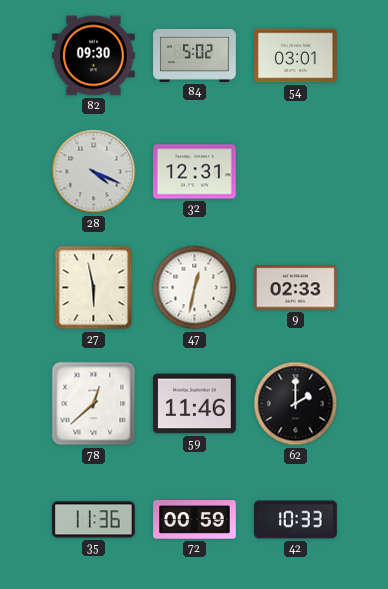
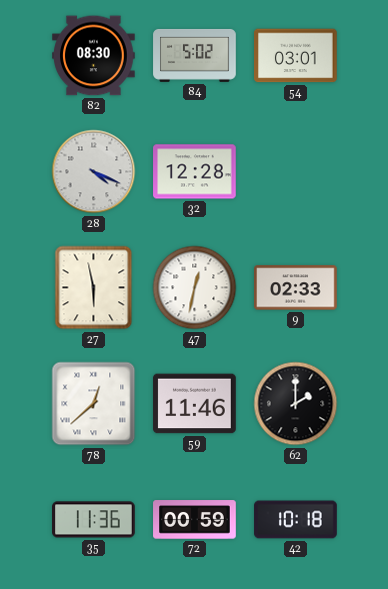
82: 09:30 -> 08:30
32: 12:31 -> 12:28
42: 10:33 -> 10:18
